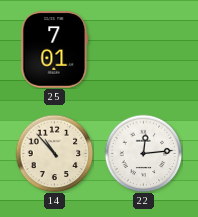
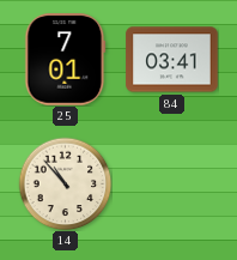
84: none -> 03:41
22: 12:14 -> none
